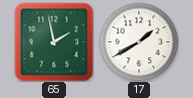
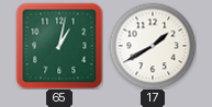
65: 1:58 -> 1:02
